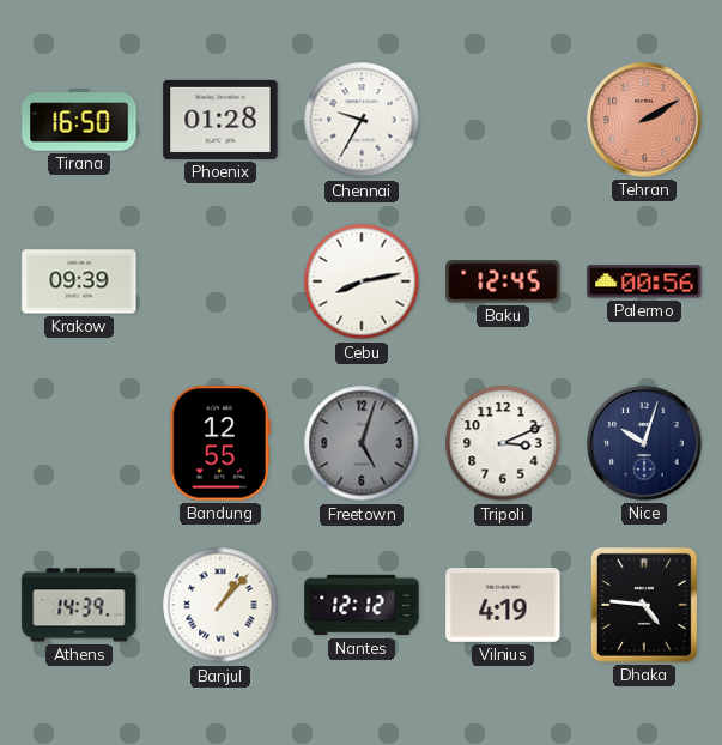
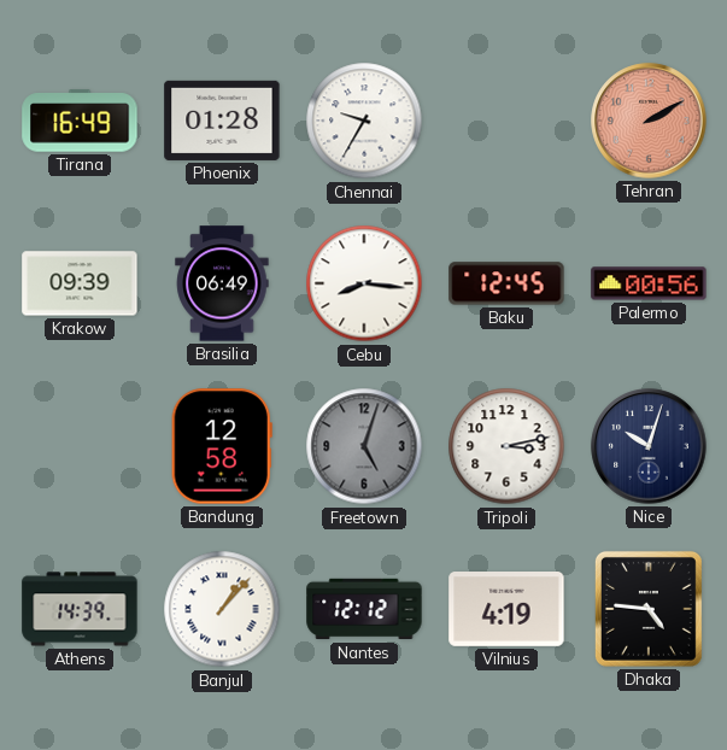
Tirana: 16:50 -> 16:49
Brasilia: none -> 06:49
Cebu: 8:13 -> 8:16
Bandung: 12:55 -> 12:58
Tripoli: 3:11 -> 3:13
